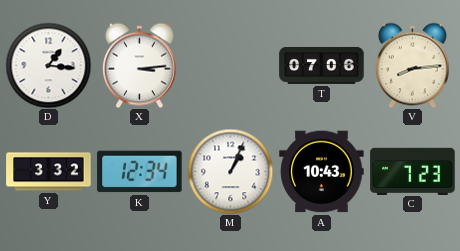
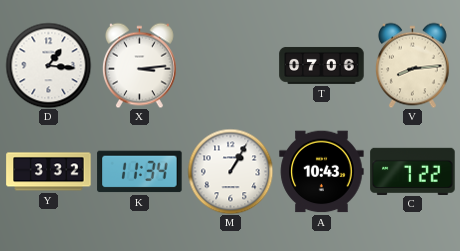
K: 12:34 -> 11:34
M: 1:04 -> 1:05
C: 7:23 -> 7:22
